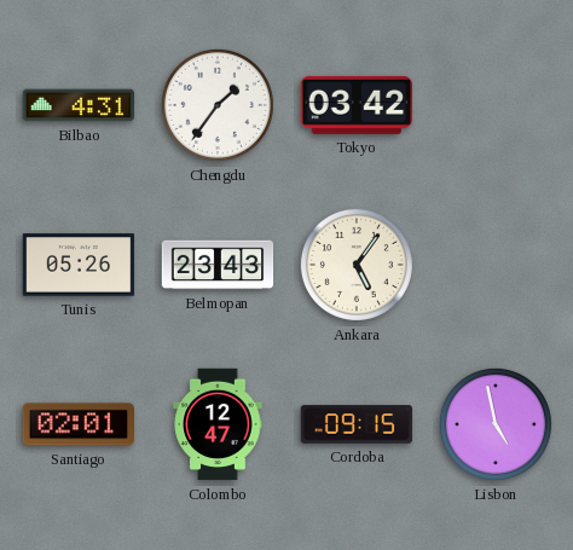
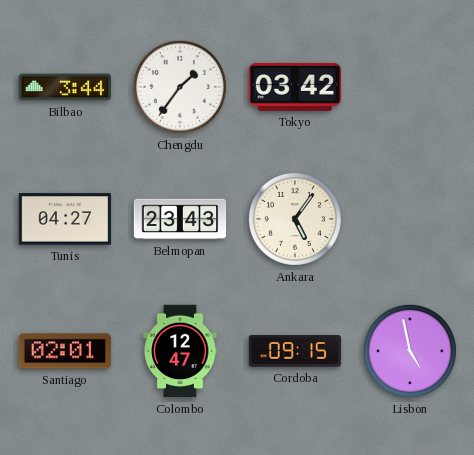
Bilbao: 4:31 -> 3:44
Tunis: 05:26 -> 04:27
